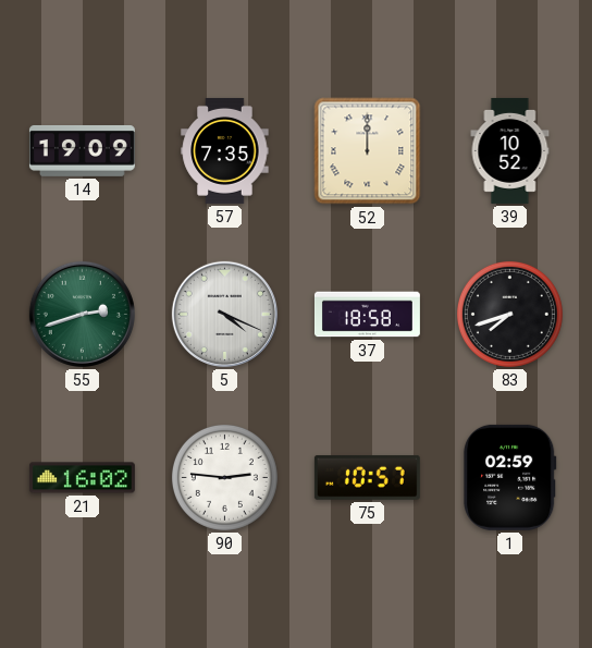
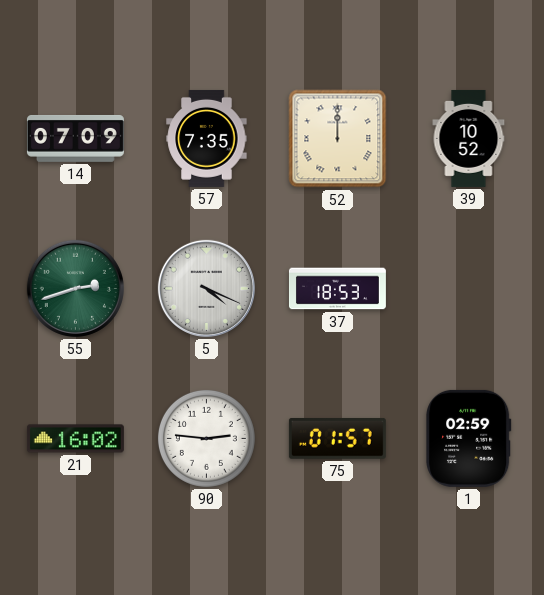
14: 19:09 -> 07:09
37: 18:58 -> 18:53
83: 7:42 -> none
75: 10:57 -> 01:57
